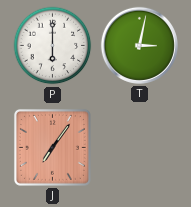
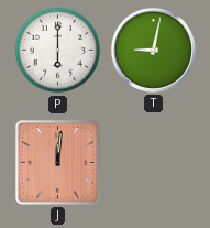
T: 3:02 -> 9:02
J: 7:06 -> 12:01
